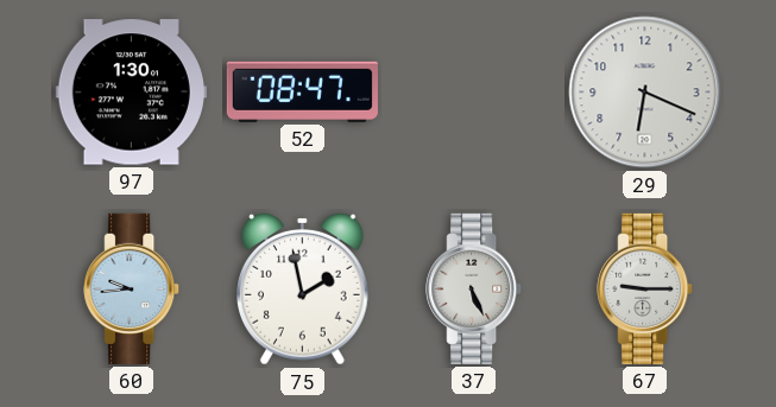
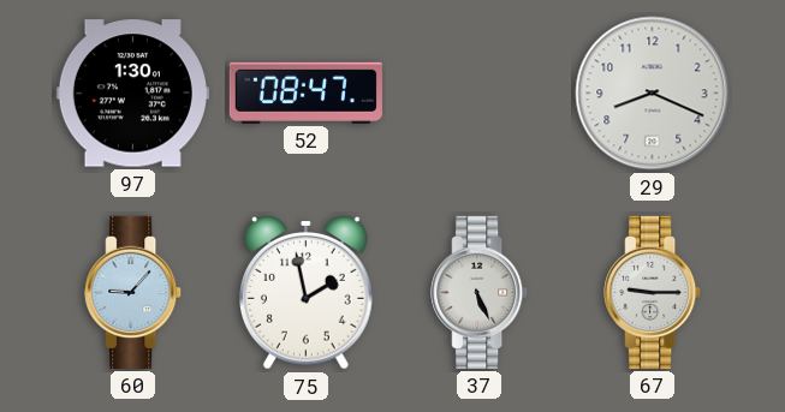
29: 6:19 -> 8:19
60: 9:44 -> 9:07
